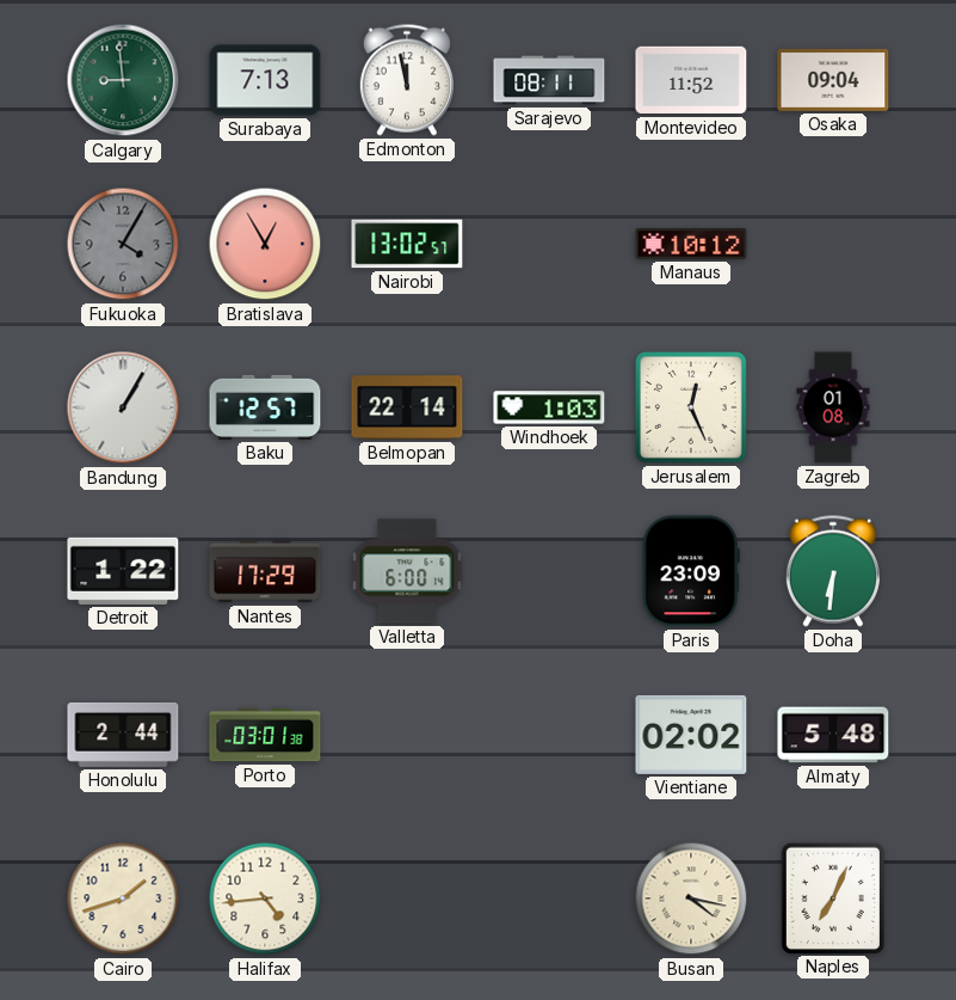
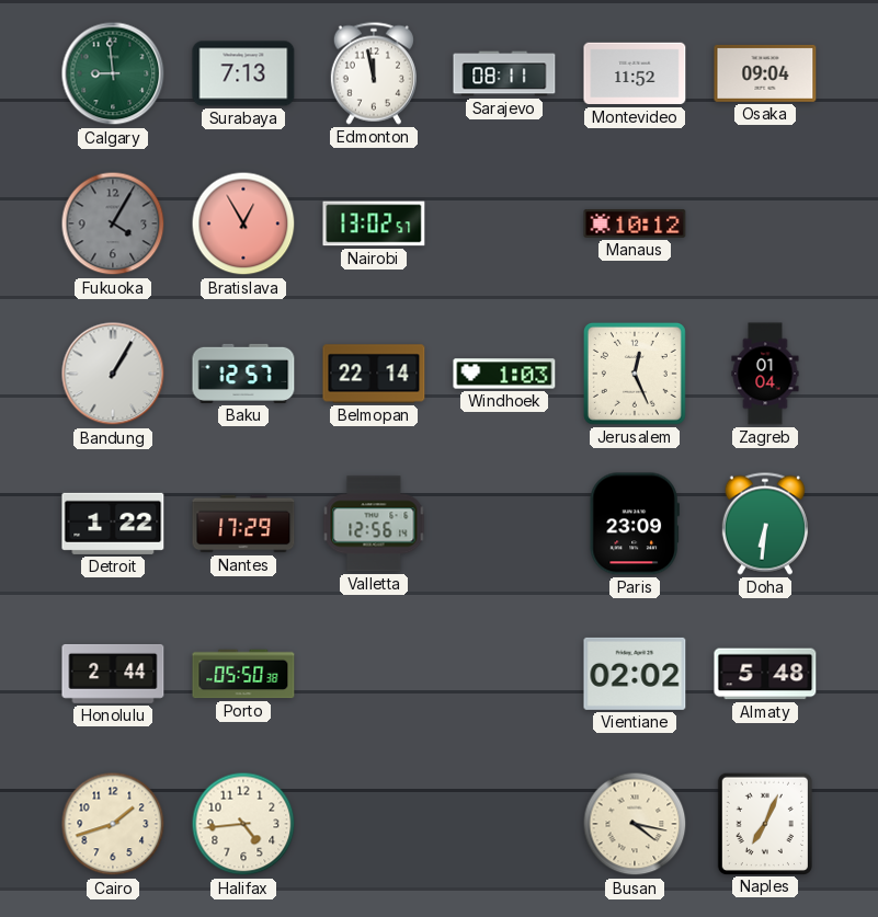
Zagreb: 01:08 -> 01:04
Valletta: 6:00 -> 12:56
Porto: 03:01 -> 05:50
